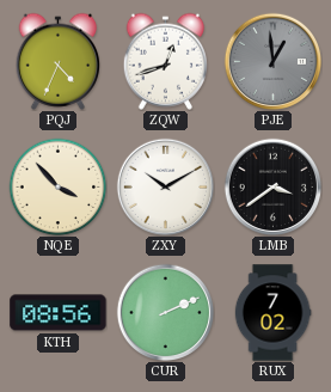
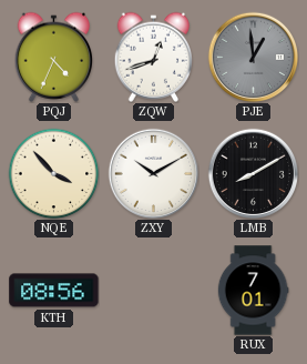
LMB: 3:39 -> 8:10
CUR: 2:11 -> none
RUX: 7:02 -> 7:01
